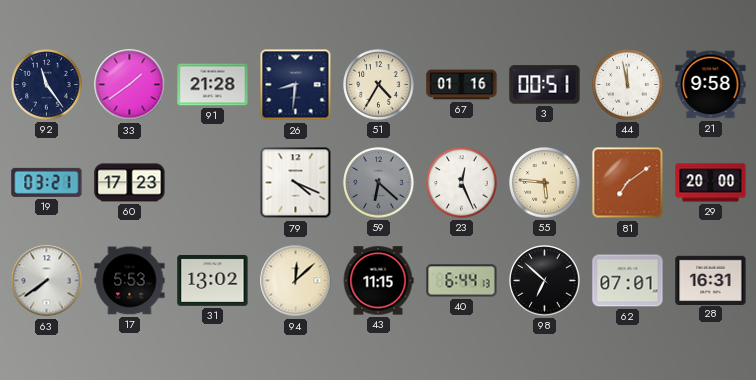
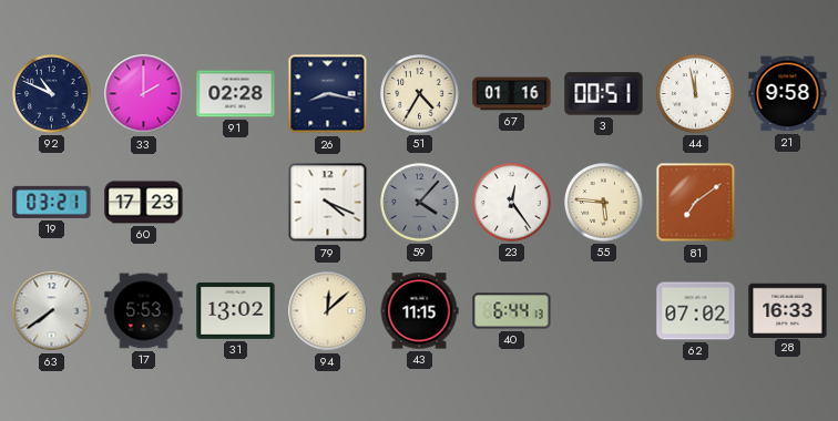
92: 11:24 -> 10:49
33: 1:39 -> 2:00
91: 21:28 -> 02:28
26: 8:31 -> 8:17
59: 6:22 -> 4:07
23: 12:26 -> 12:24
29: 20:00 -> none
98: 6:52 -> none
62: 07:01 -> 07:02
28: 16:31 -> 16:33
